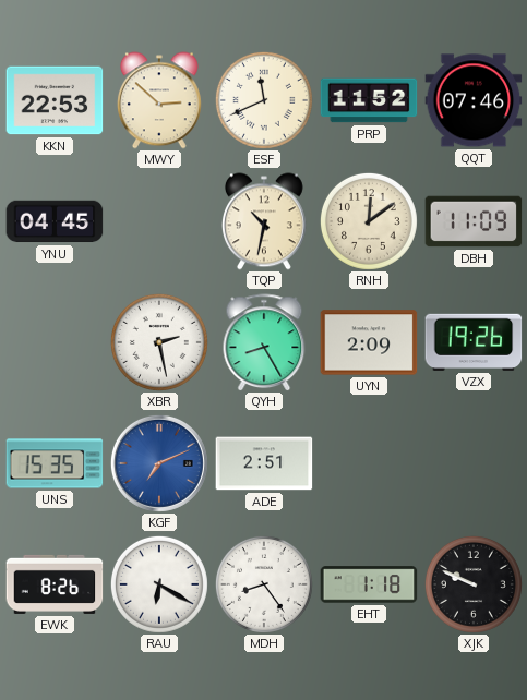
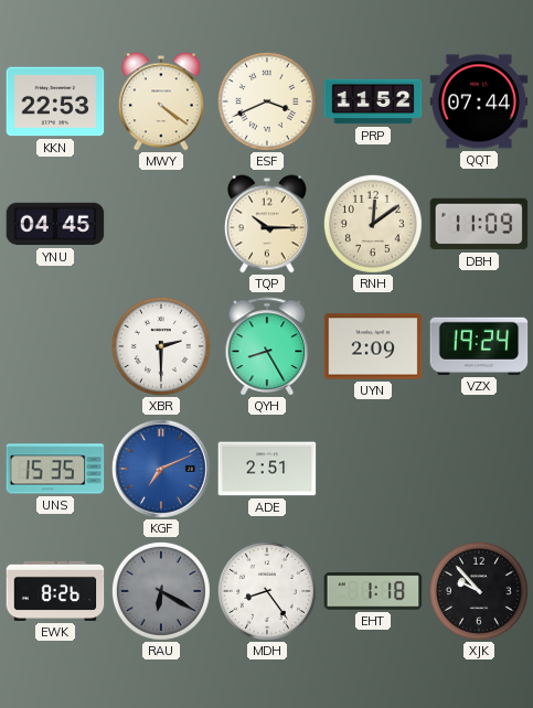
MWY: 2:52 -> 4:21
ESF: 11:41 -> 3:41
QQT: 07:46 -> 07:44
TQP: 10:32 -> 10:15
XBR: 2:28 -> 2:30
VZX: 19:26 -> 19:24
RAU dial: white -> grey
XJK: 9:49 -> 9:53
